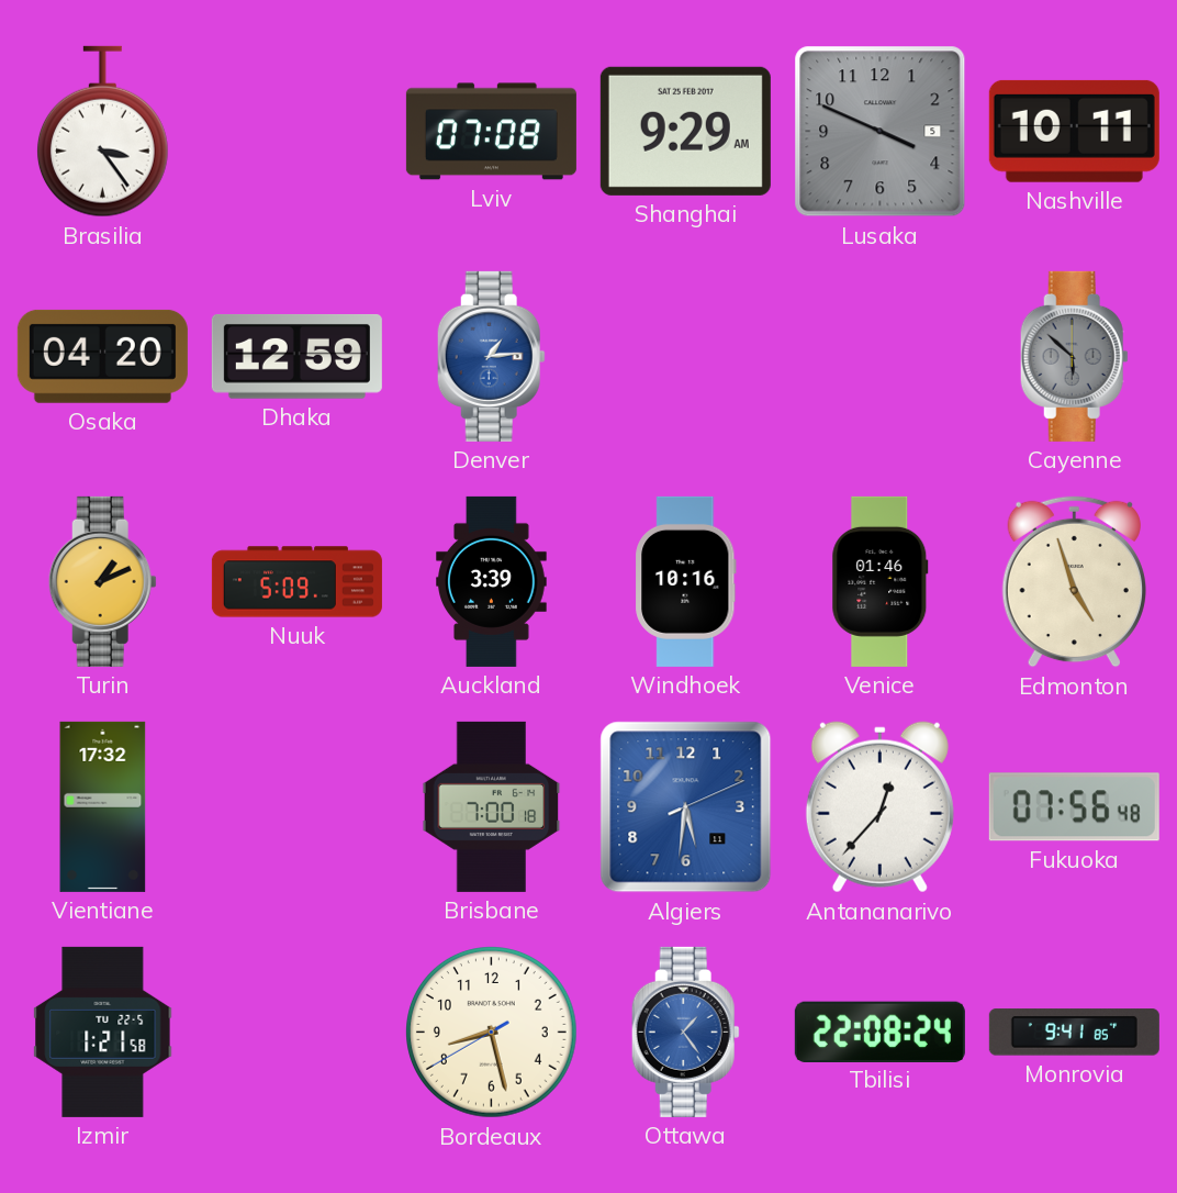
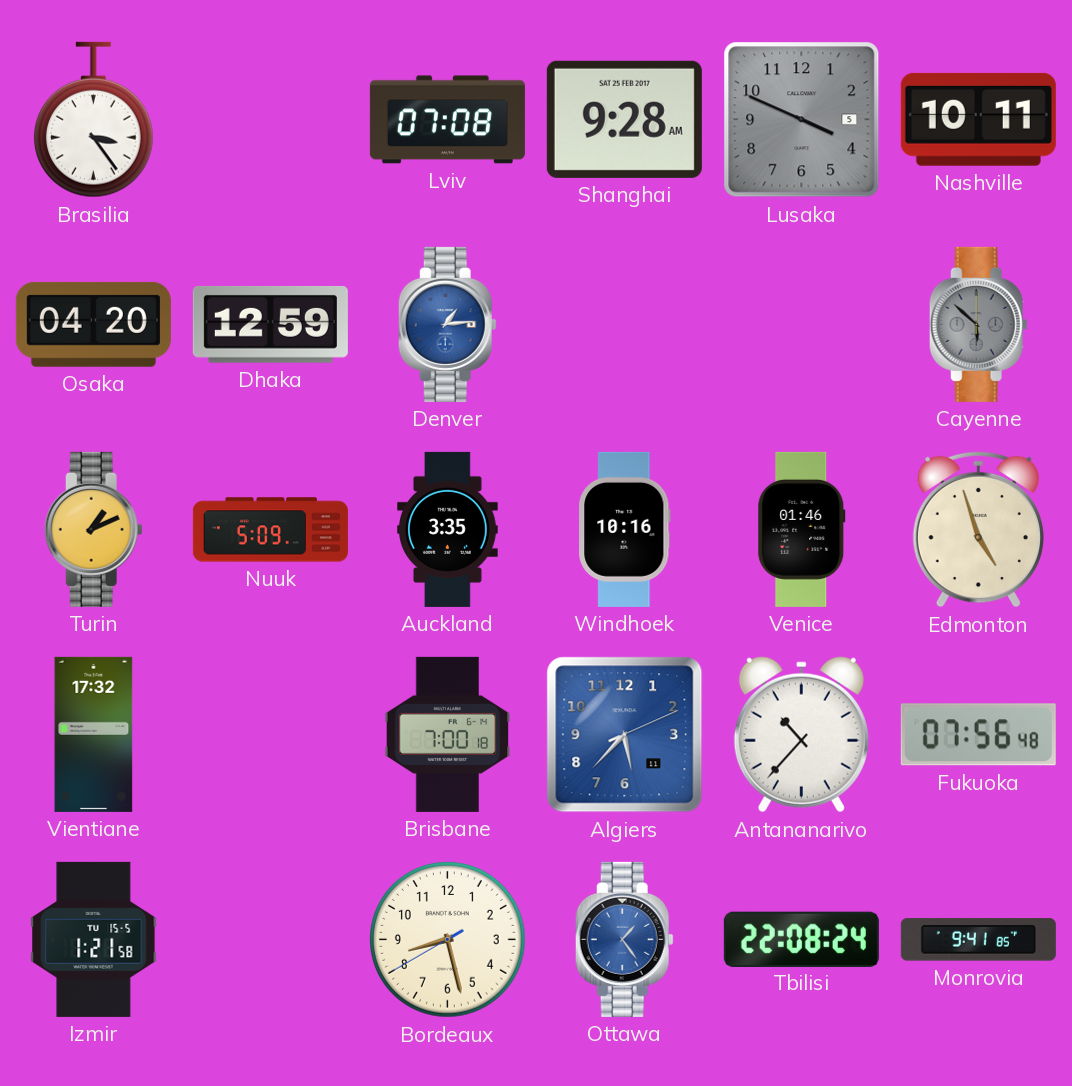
Shanghai: 9:29 -> 9:28
Auckland: 3:39 -> 3:35
Algiers: 5:31 -> 5:37
Antananarivo: 12:37 -> 10:37
Izmir date: TU 22-5 -> TU 15-5
